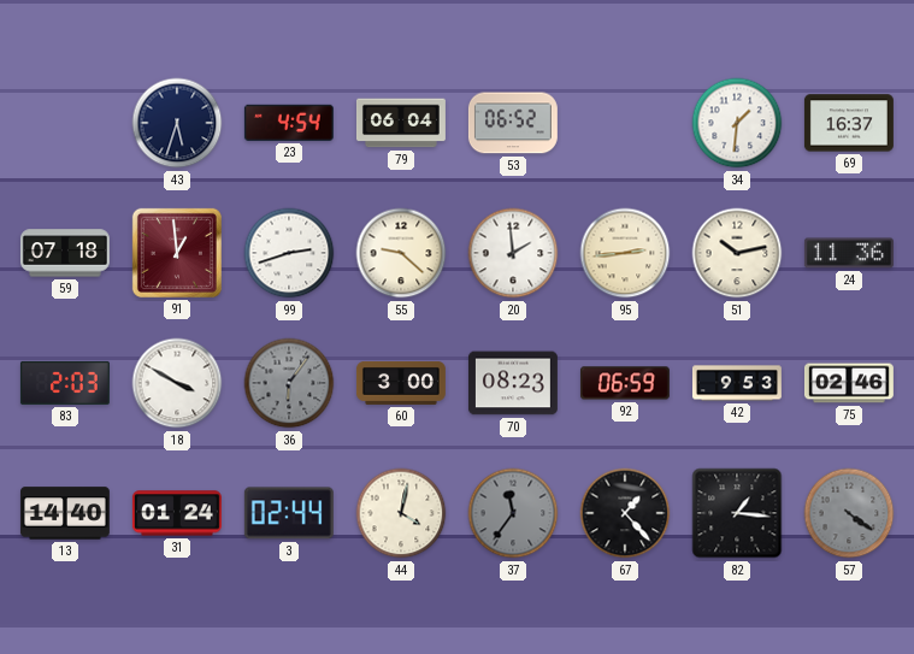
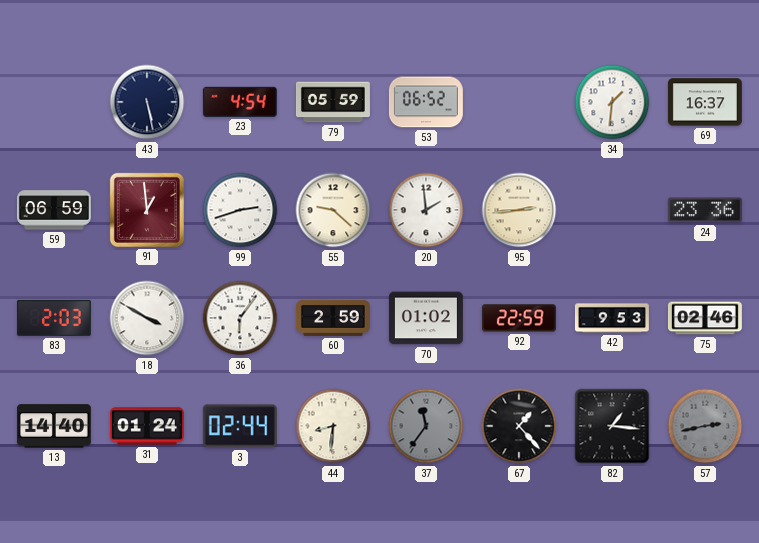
43: 5:33 -> 5:28
79: 06:04 -> 05:59
59: 07:18 -> 06:59
51: 10:13 -> none
24: 11:36 -> 23:36
36 dial: grey -> white
60: 3:00 -> 2:59
70: 08:23 -> 01:02
92: 06:59 -> 22:59
44: 4:02 -> 8:31
57: 4:21 -> 2:43
